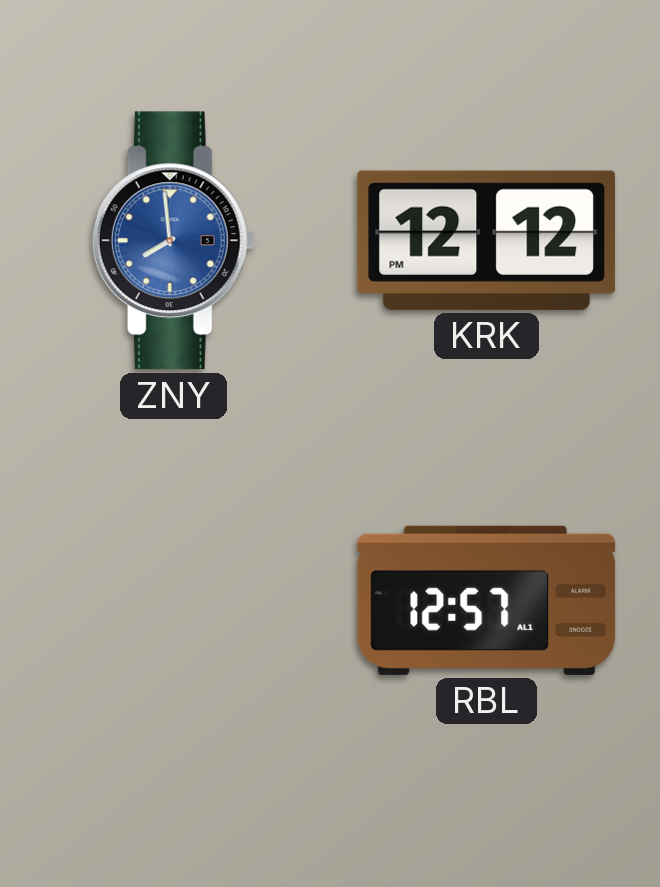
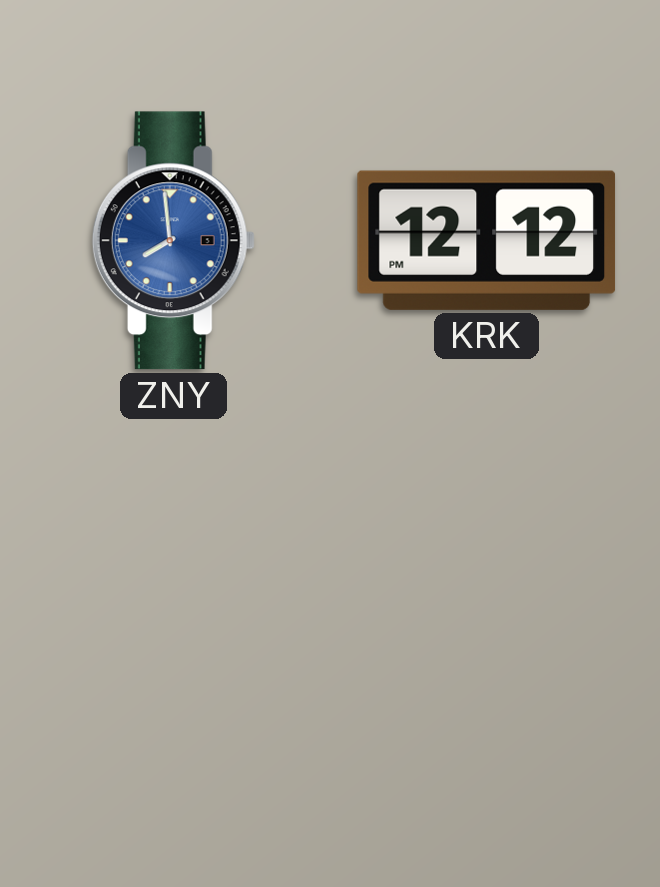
RBL: 12:57 -> none
